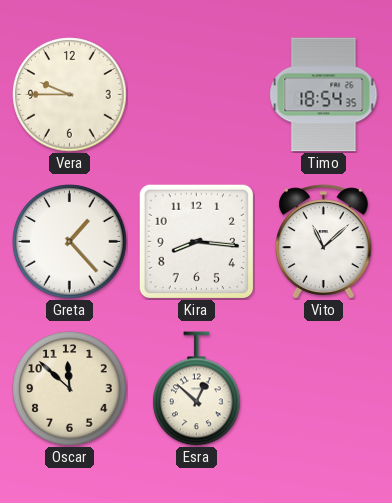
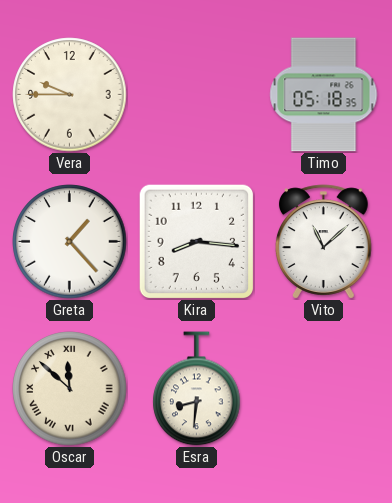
Timo: 18:54 -> 05:18
Oscar numerals: Arabic -> Roman
Esra: 12:52 -> 8:31
